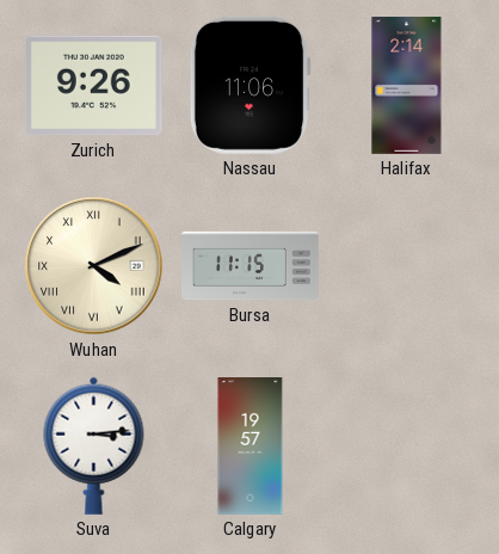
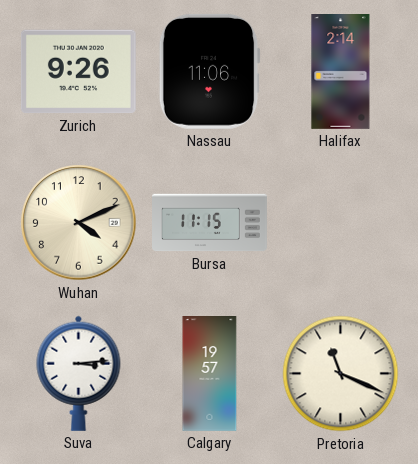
Wuhan numerals: Roman -> Arabic
Pretoria: none -> 11:19
